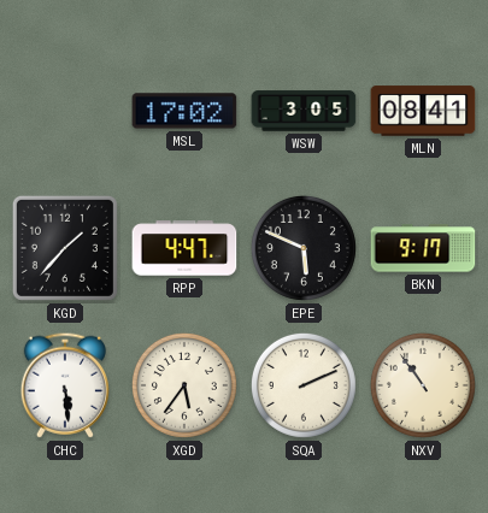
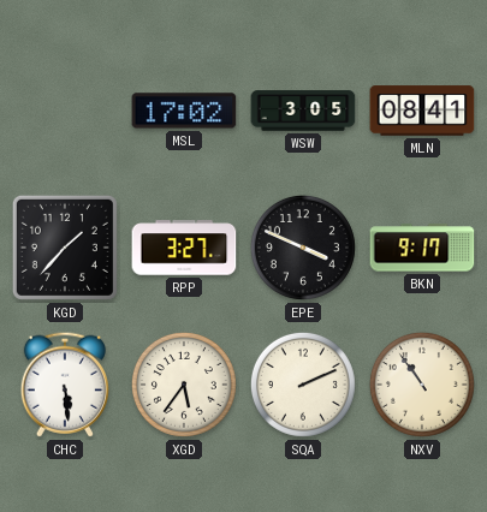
RPP: 4:47 -> 3:27
EPE: 5:49 -> 3:49
